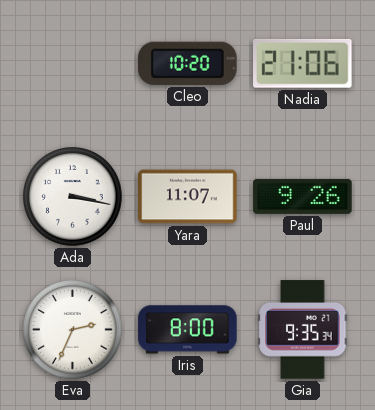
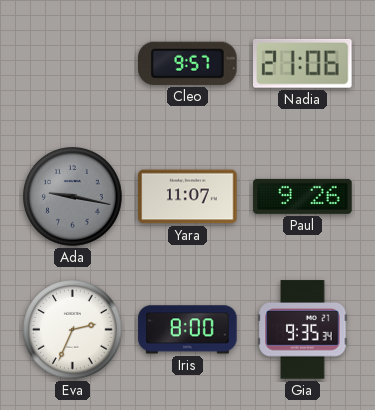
Cleo: 10:20 -> 9:57
Ada: 3:17 -> 9:17
Ada dial: white -> grey
